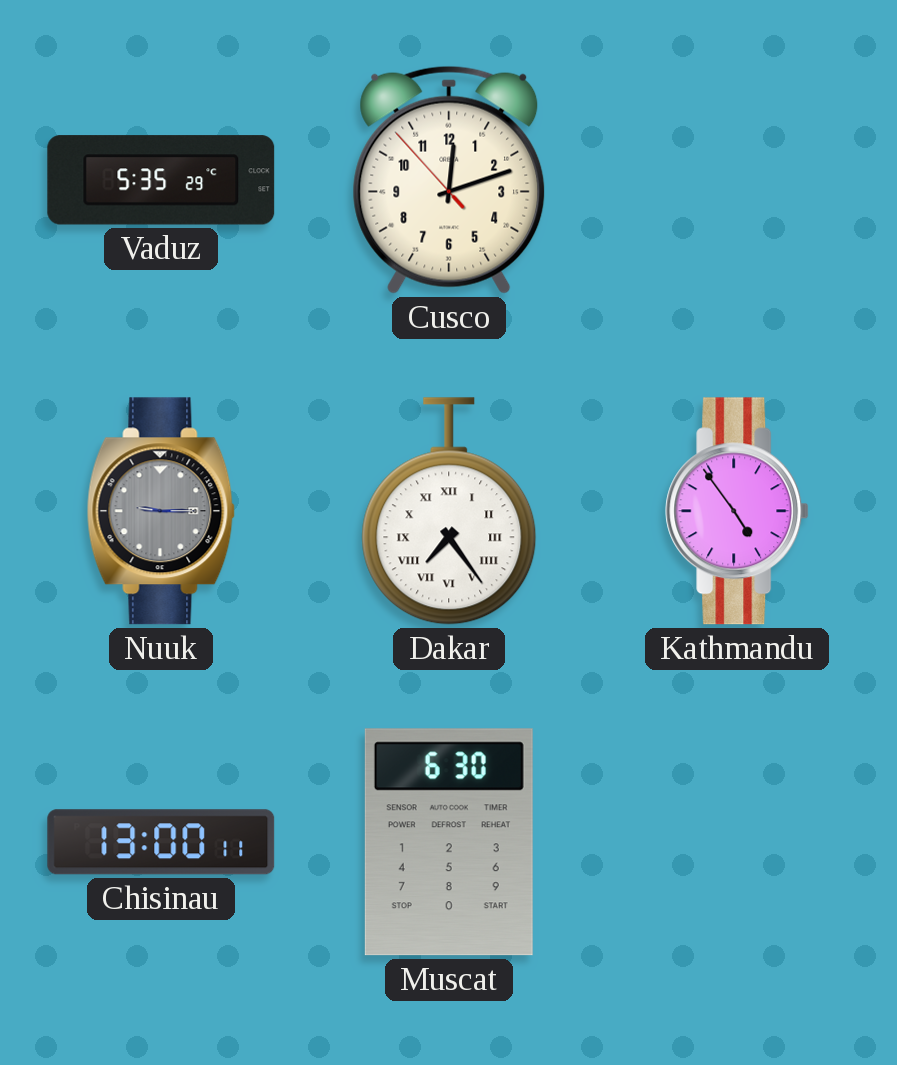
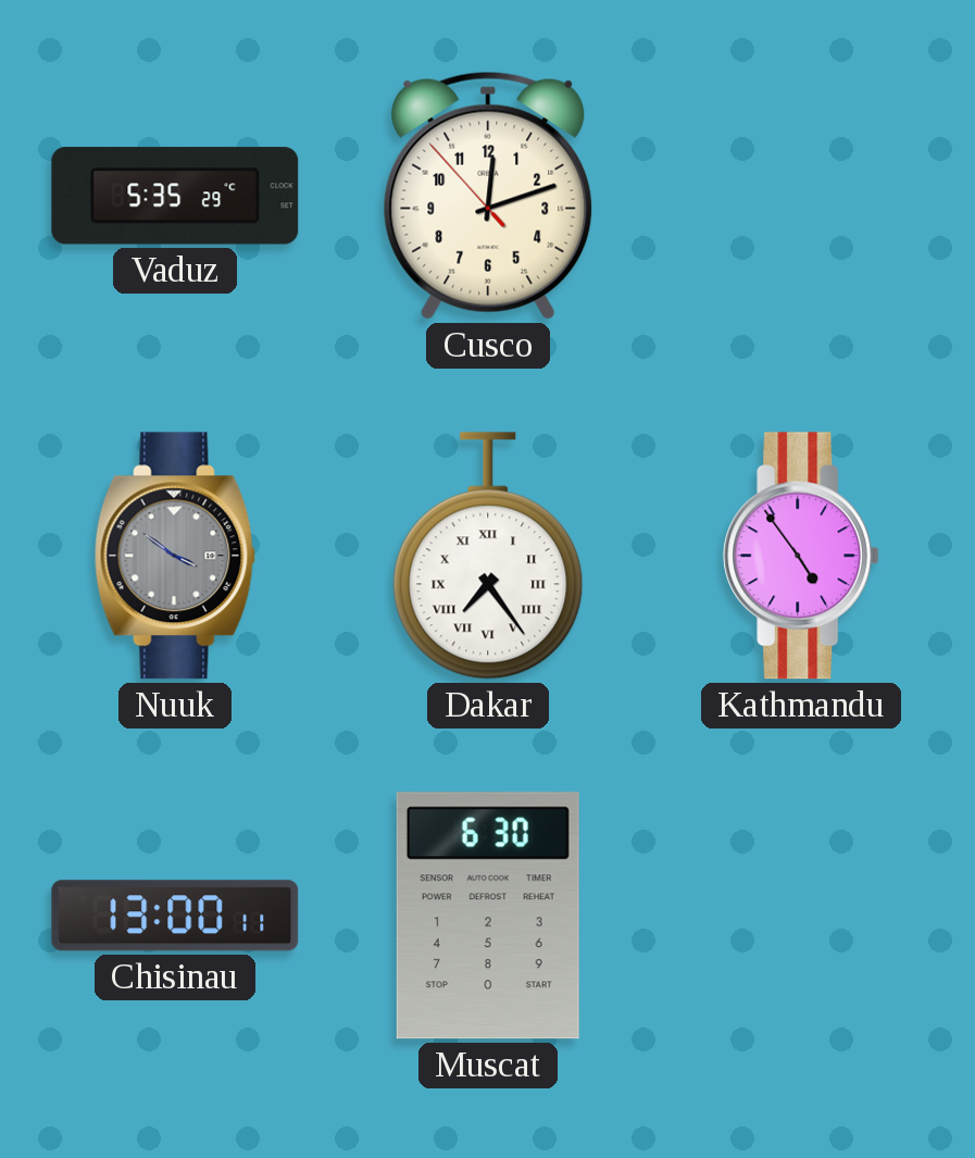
Nuuk: 9:15 -> 3:51
